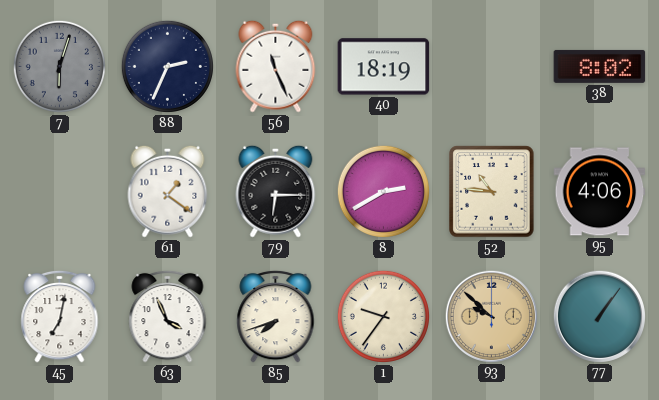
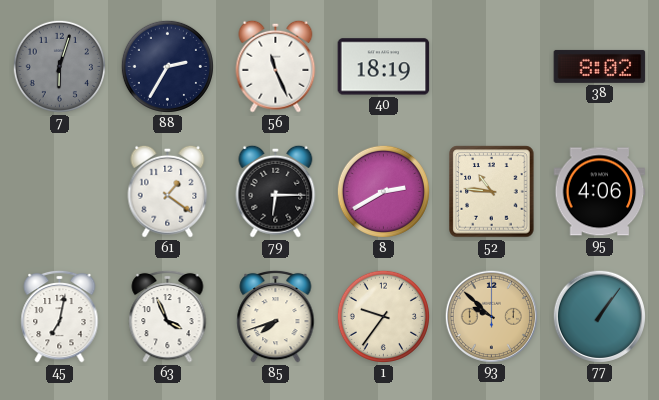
88: 2:34 -> 2:35
